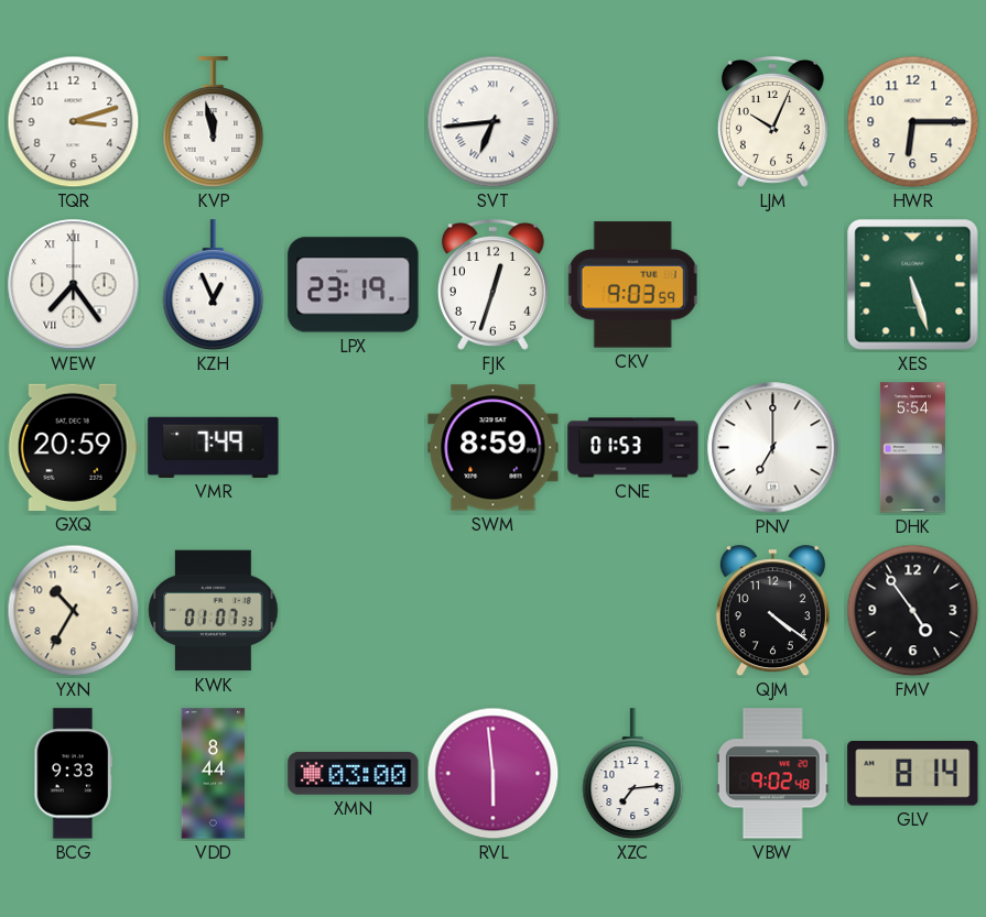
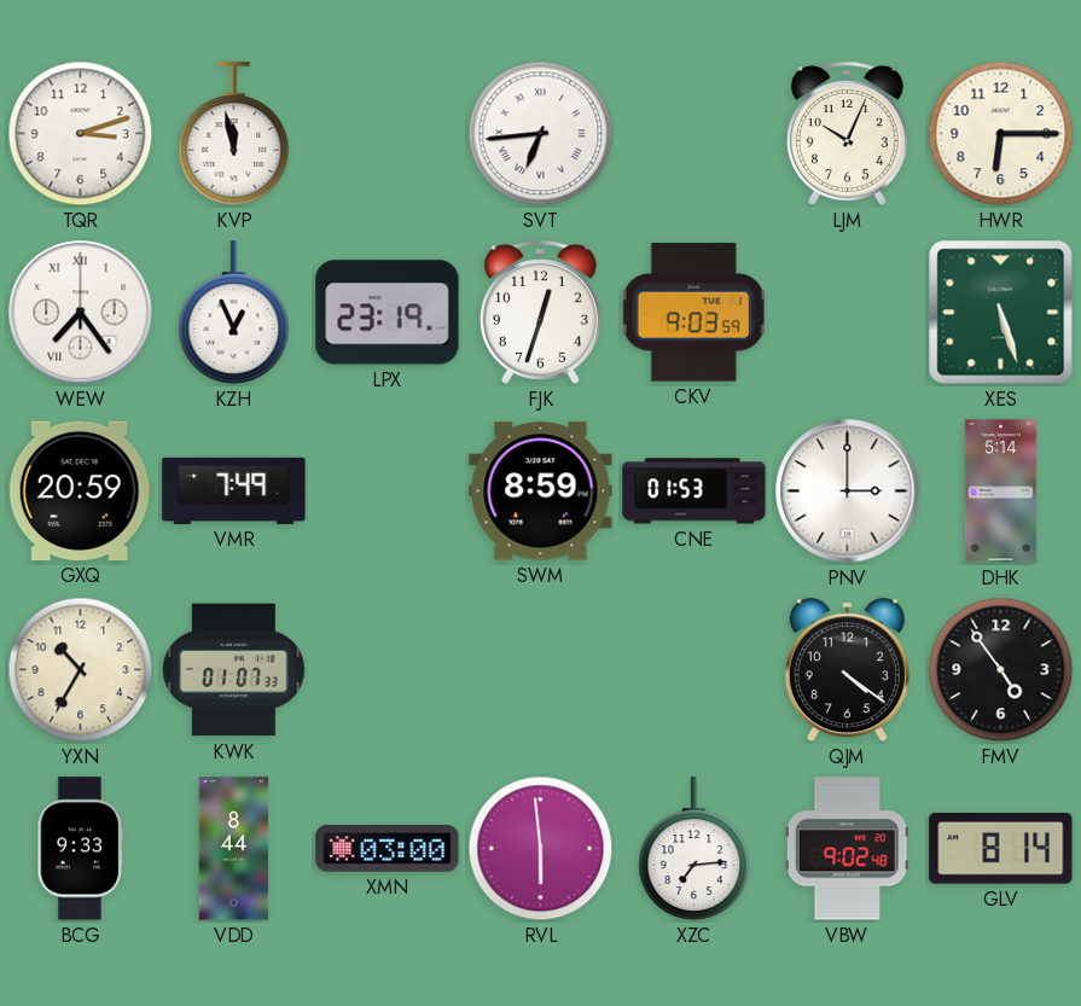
PNV: 7:00 -> 3:00
DHK: 5:54 -> 5:14
